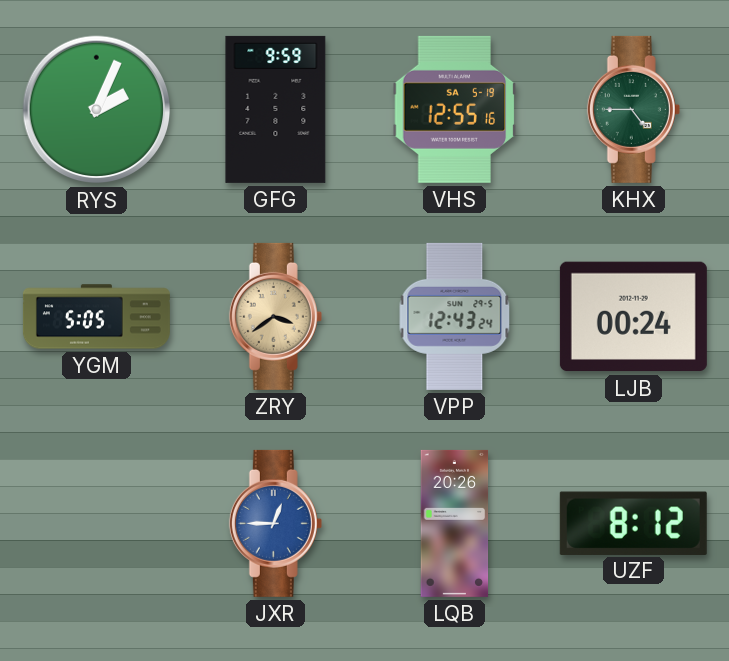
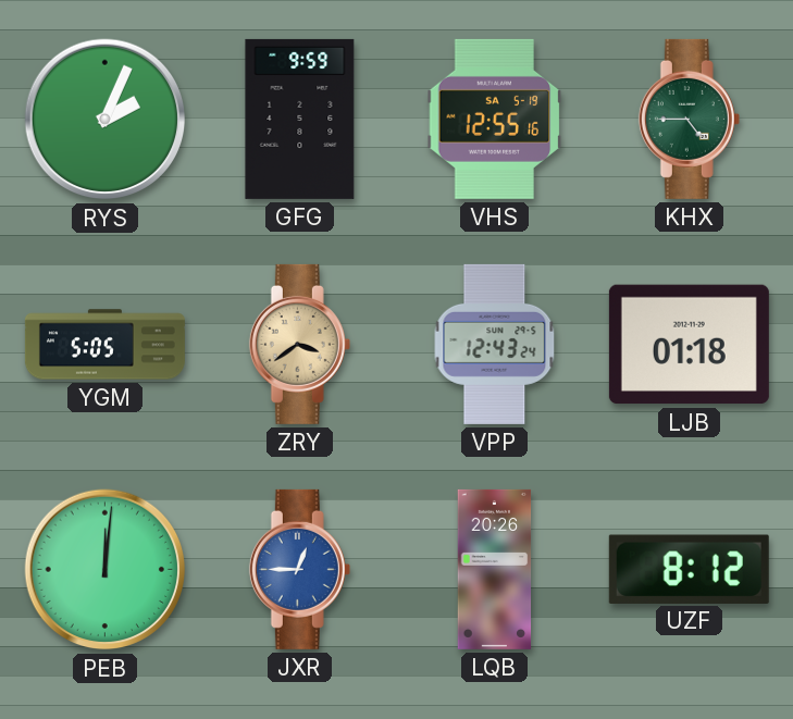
LJB: 00:24 -> 01:18
PEB: none -> 12:01
